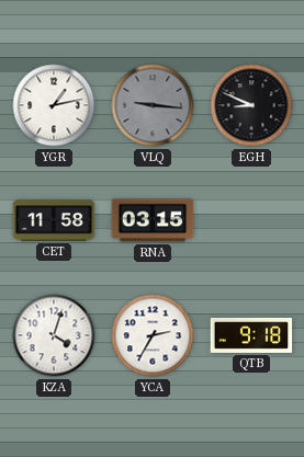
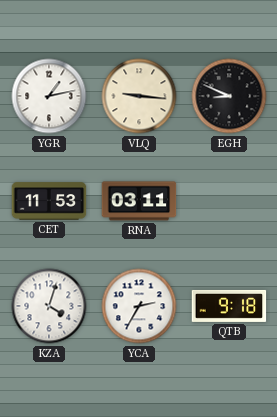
VLQ dial: grey -> cream
CET: 11:58 -> 11:53
RNA: 03:15 -> 03:11
